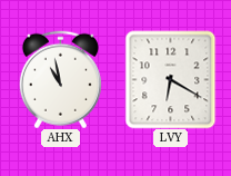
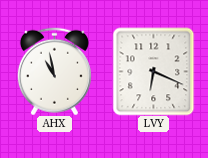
LVY: 6:20 -> 6:19
